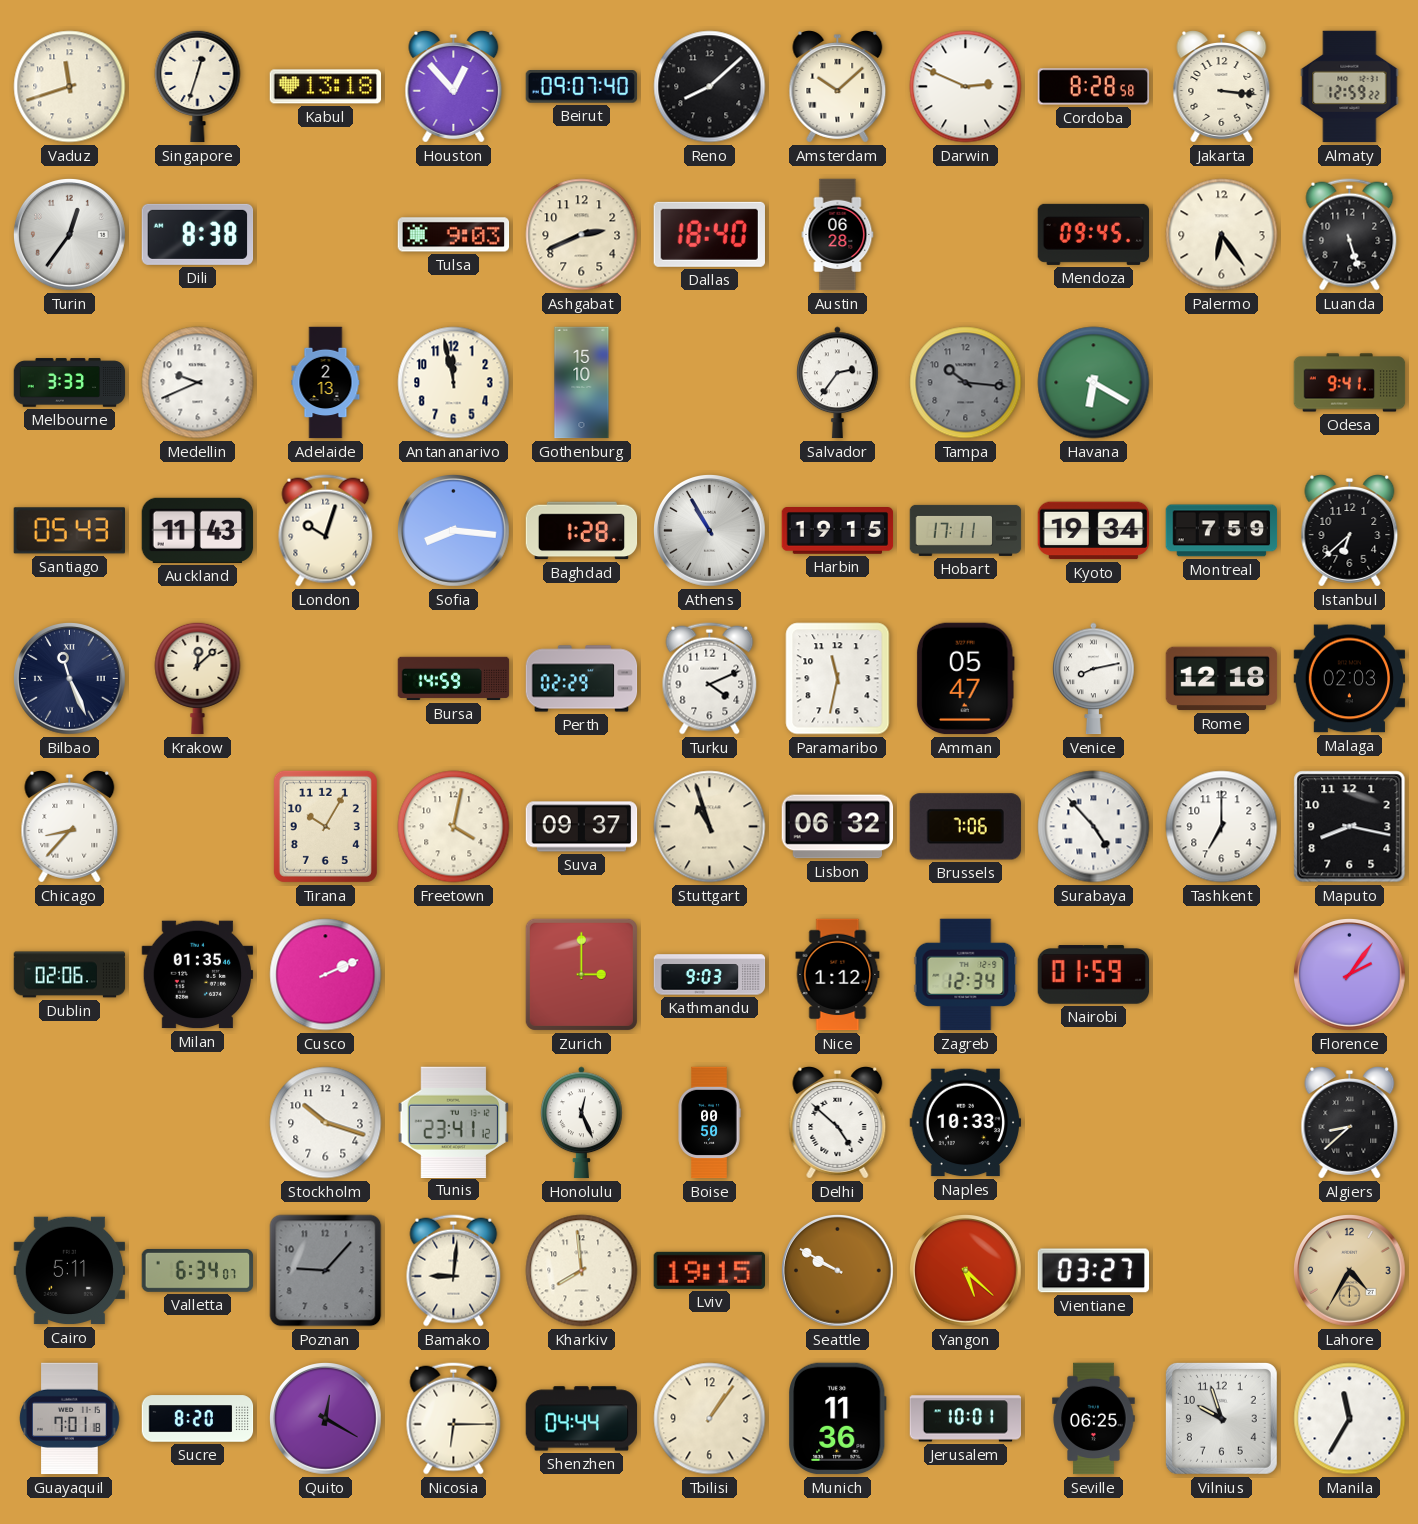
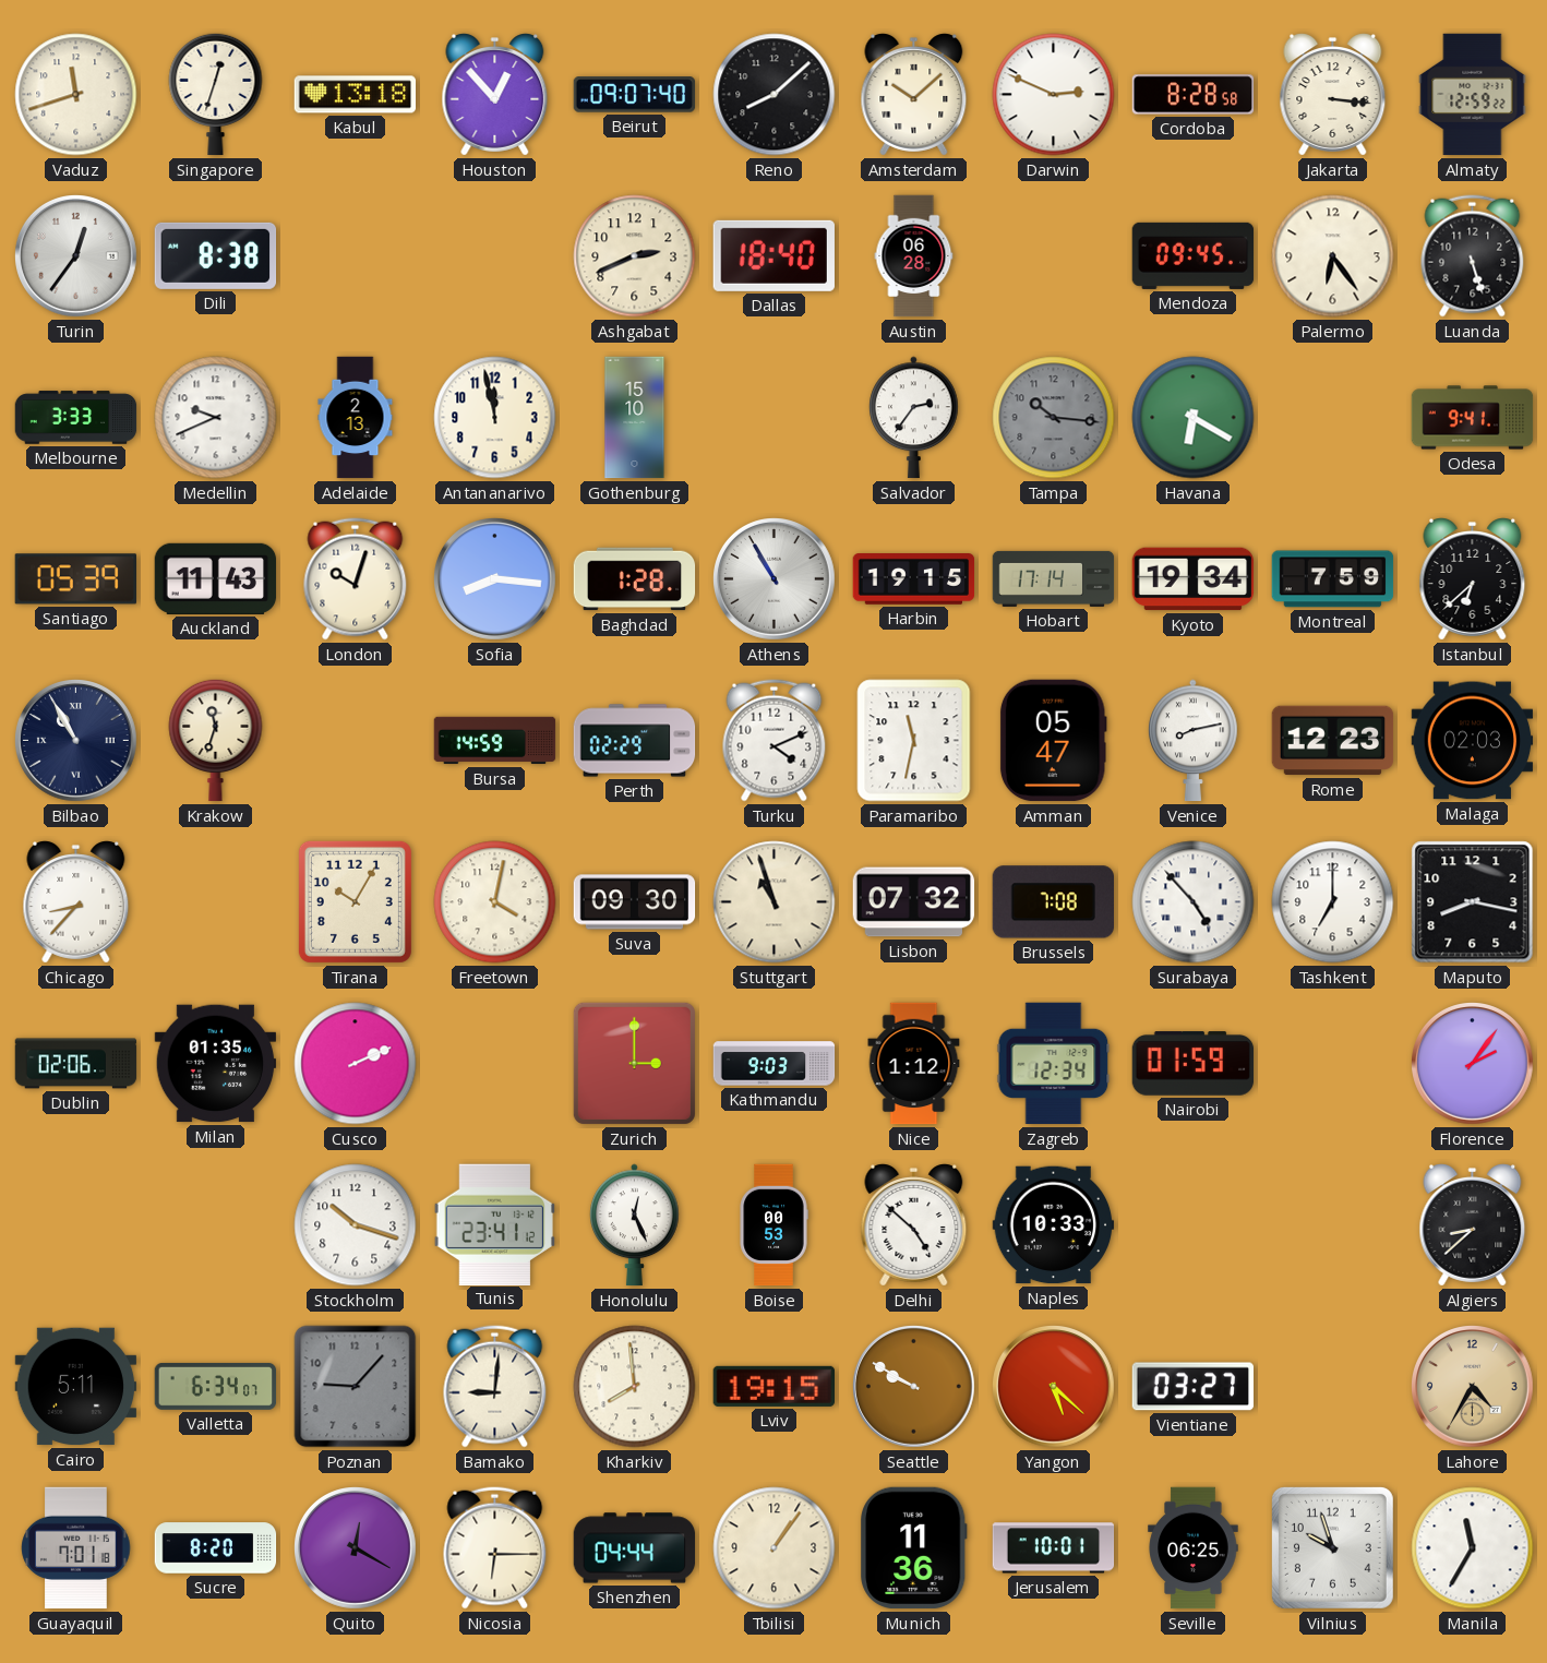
Tulsa: 9:03 -> none
Santiago: 05:43 -> 05:39
Hobart: 17:11 -> 17:14
Bilbao: 11:26 -> 10:55
Krakow: 12:08 -> 11:33
Rome: 12:18 -> 12:23
Suva: 09:37 -> 09:30
Lisbon: 06:32 -> 07:32
Brussels: 7:06 -> 7:08
Boise: 00:50 -> 00:53
